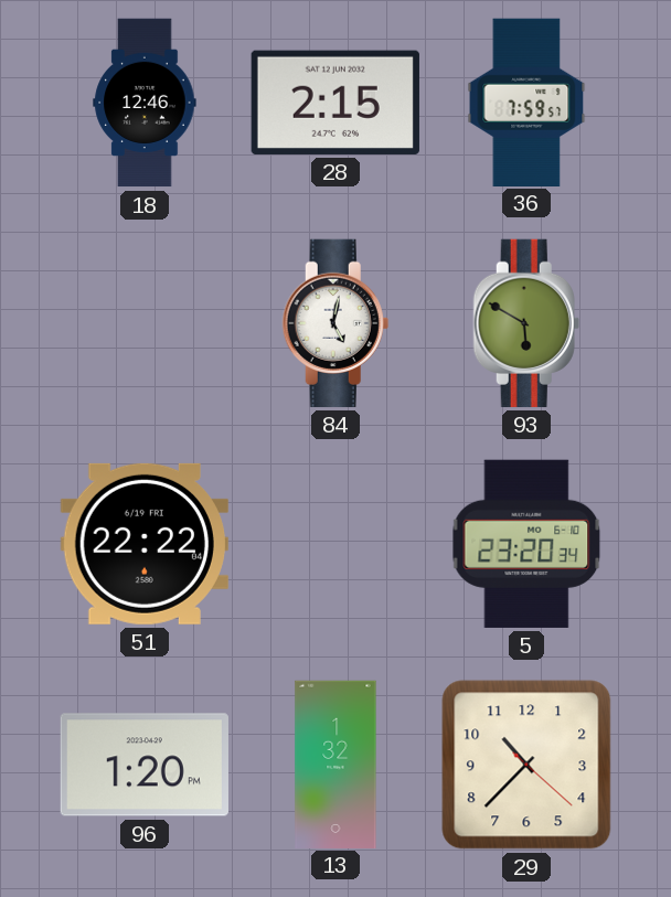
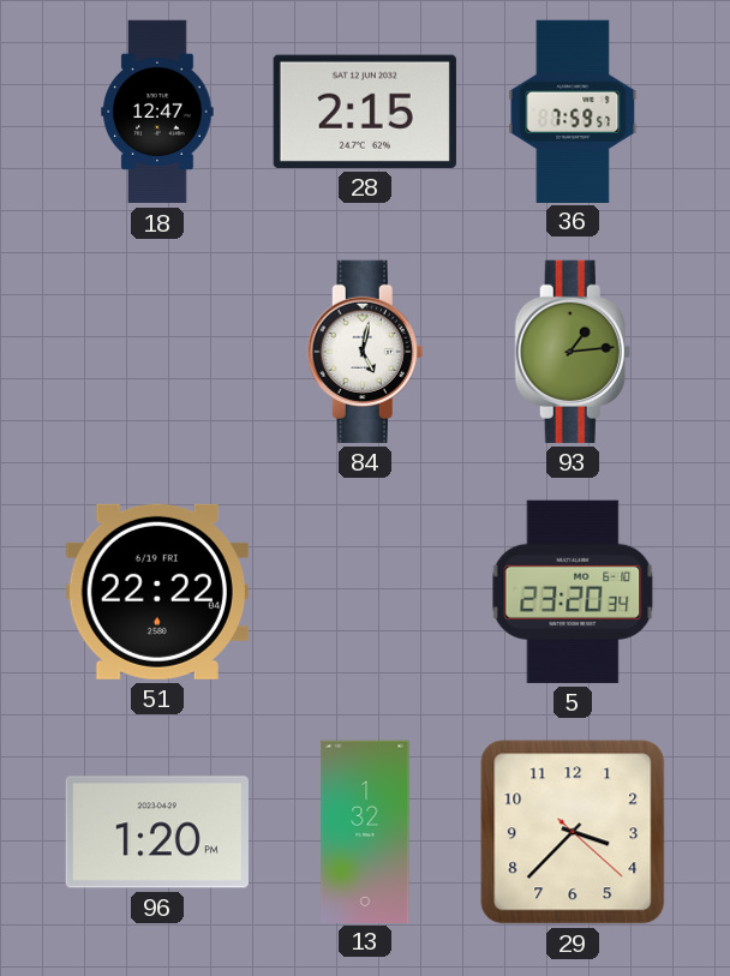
18: 12:46 -> 12:47
93: 5:50 -> 1:14
29: 10:37 -> 3:37
